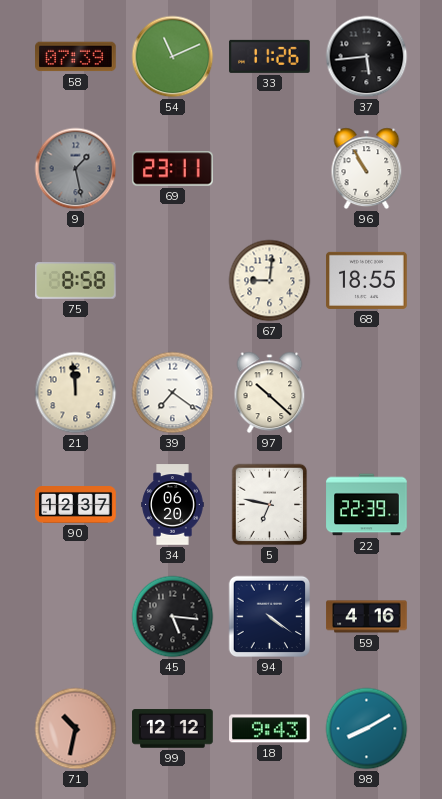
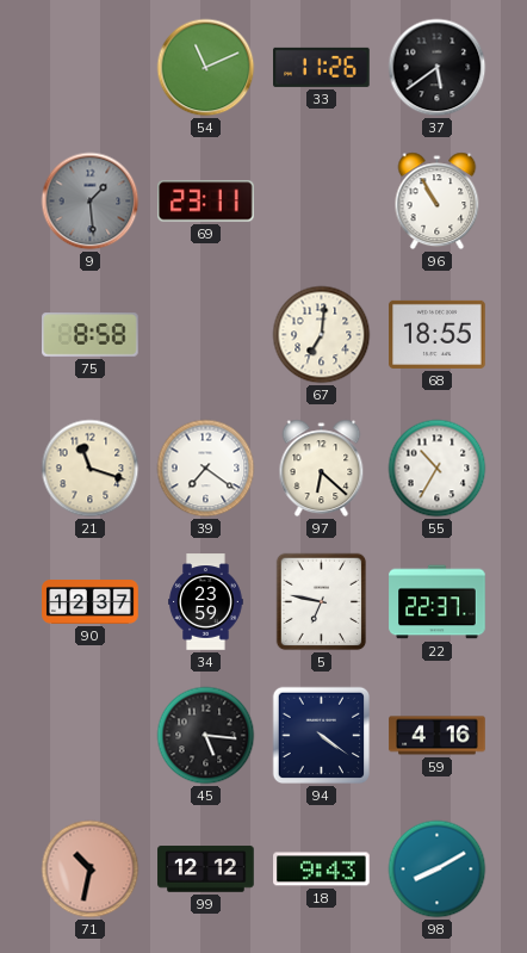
58: 07:39 -> none
37: 5:44 -> 5:39
9: 1:28 -> 1:29
67: 9:01 -> 7:01
21: 11:59 -> 11:18
97: 10:22 -> 6:22
55: none -> 10:35
34: 06:20 -> 23:59
22: 22:39 -> 22:37
